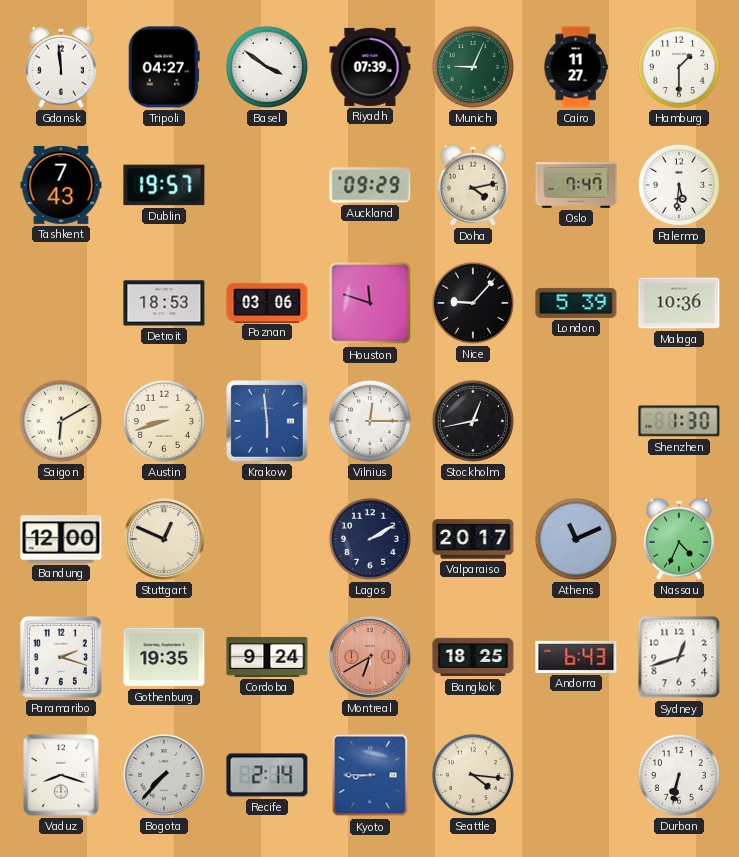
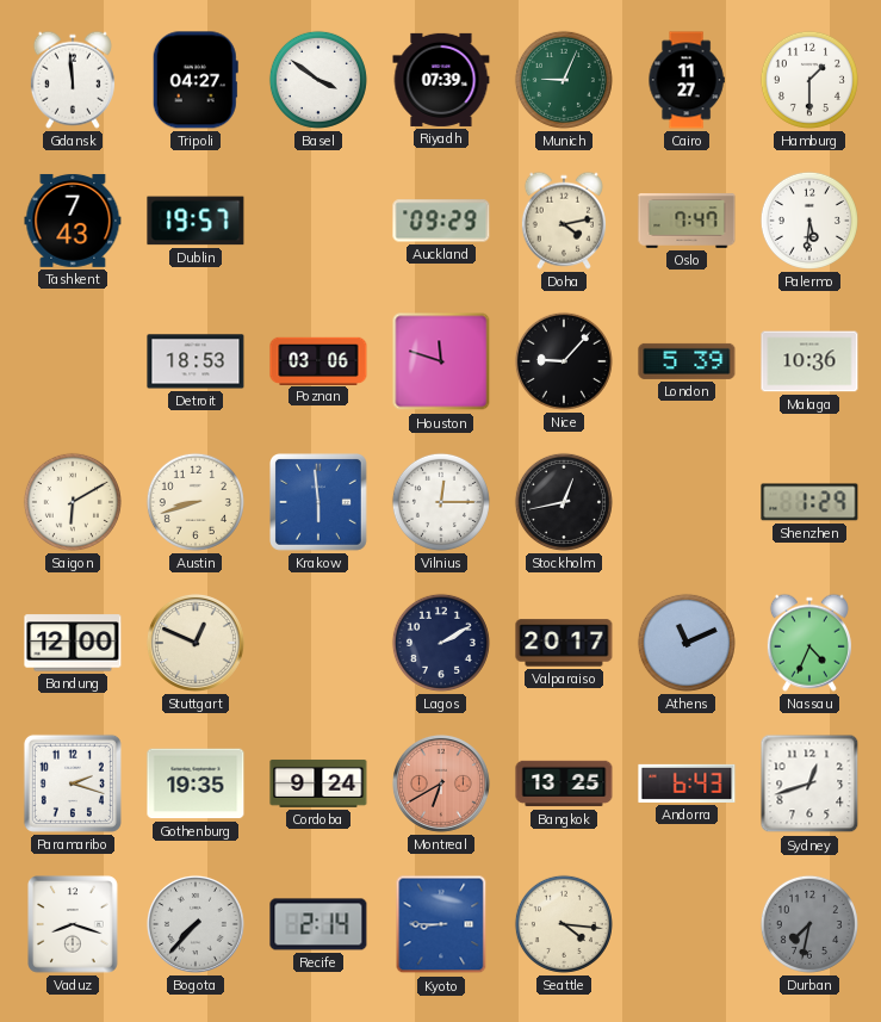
Shenzhen: 1:30 -> 1:29
Bangkok: 18:25 -> 13:25
Durban: 6:32 -> 7:32
Durban dial: white -> grey
